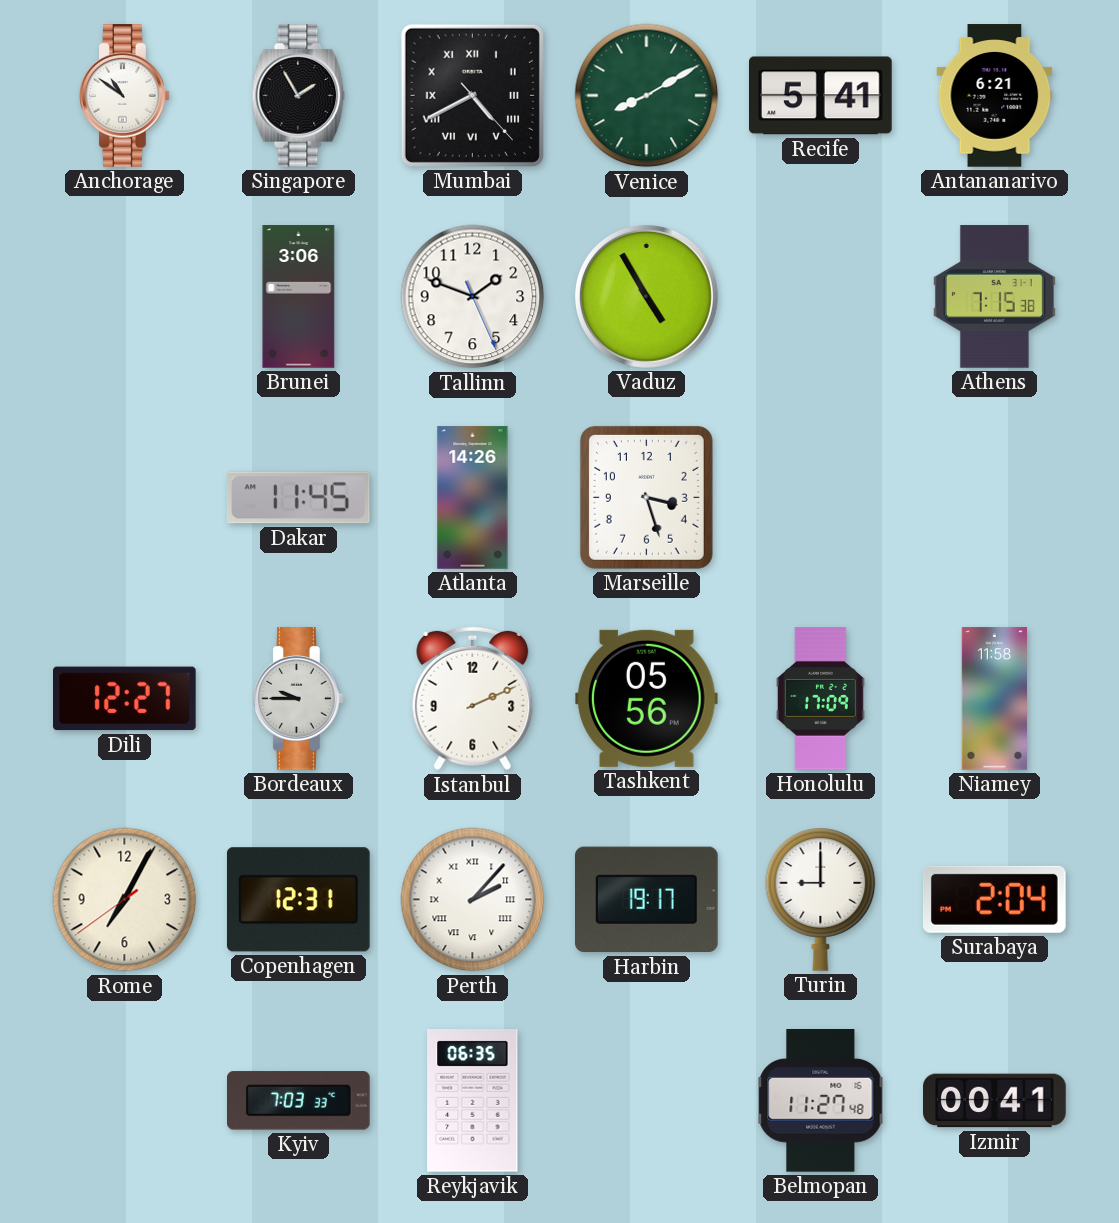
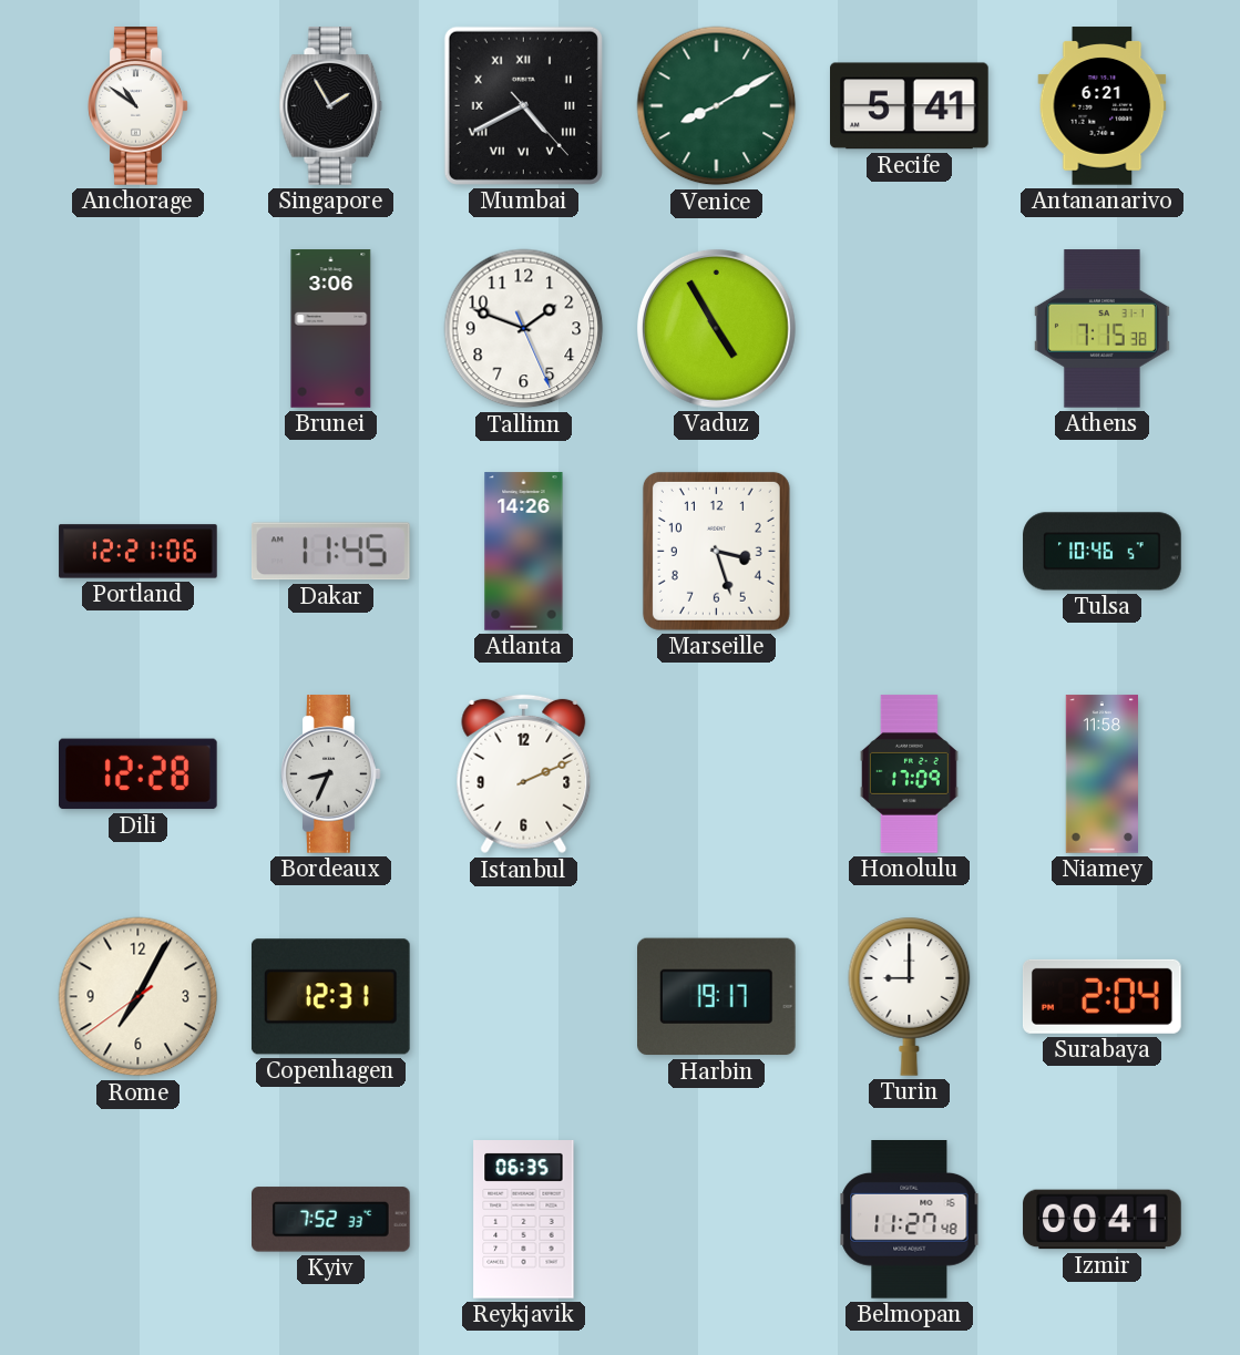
Portland: none -> 12:21
Tulsa: none -> 10:46
Dili: 12:27 -> 12:28
Bordeaux: 9:45 -> 8:34
Tashkent: 05:56 -> none
Perth: 2:07 -> none
Kyiv: 7:03 -> 7:52
